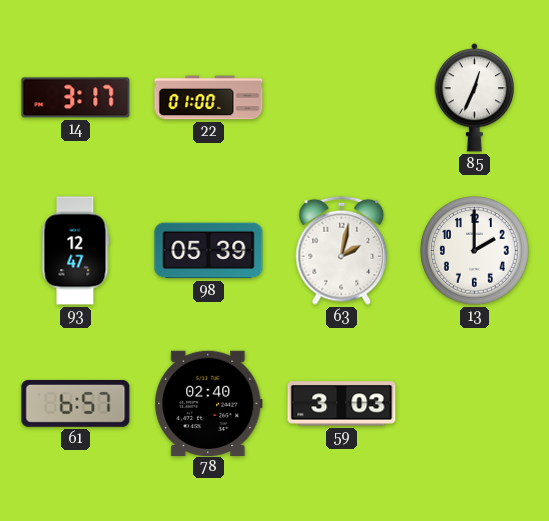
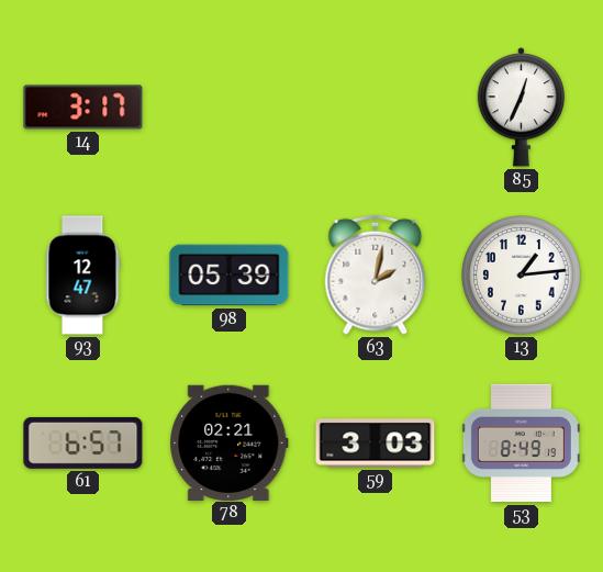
22: 01:00 -> none
13: 2:00 -> 1:14
78: 02:40 -> 02:21
53: none -> 8:49
